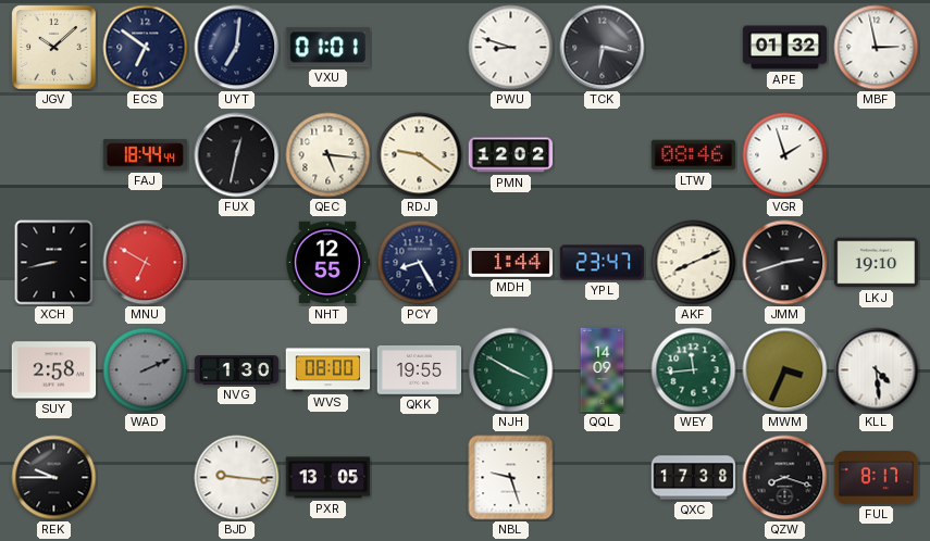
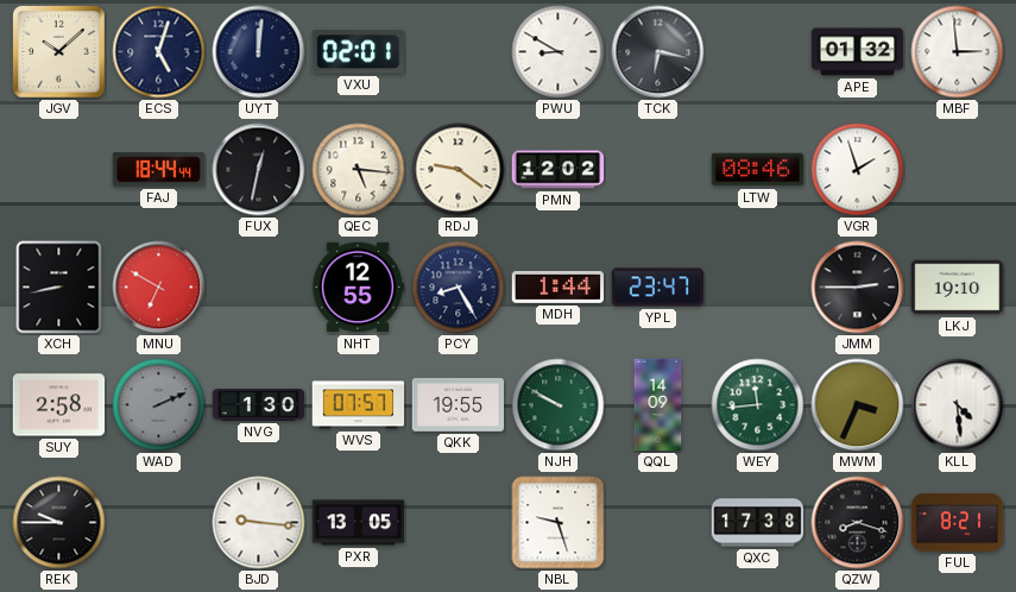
ECS: 6:51 -> 5:03
UYT: 7:01 -> 12:01
VXU: 01:01 -> 02:01
PWU: 8:48 -> 8:50
MBF: 2:58 -> 2:59
AKF: 8:11 -> none
JMM: 2:42 -> 2:45
WVS: 08:00 -> 07:57
NJH: 3:50 -> 9:50
FUL: 8:17 -> 8:21
